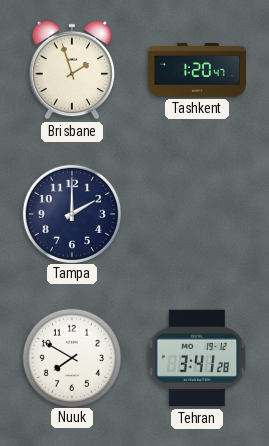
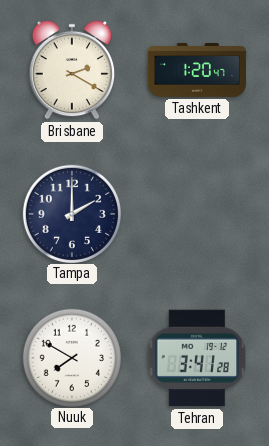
Brisbane: 1:57 -> 2:20
